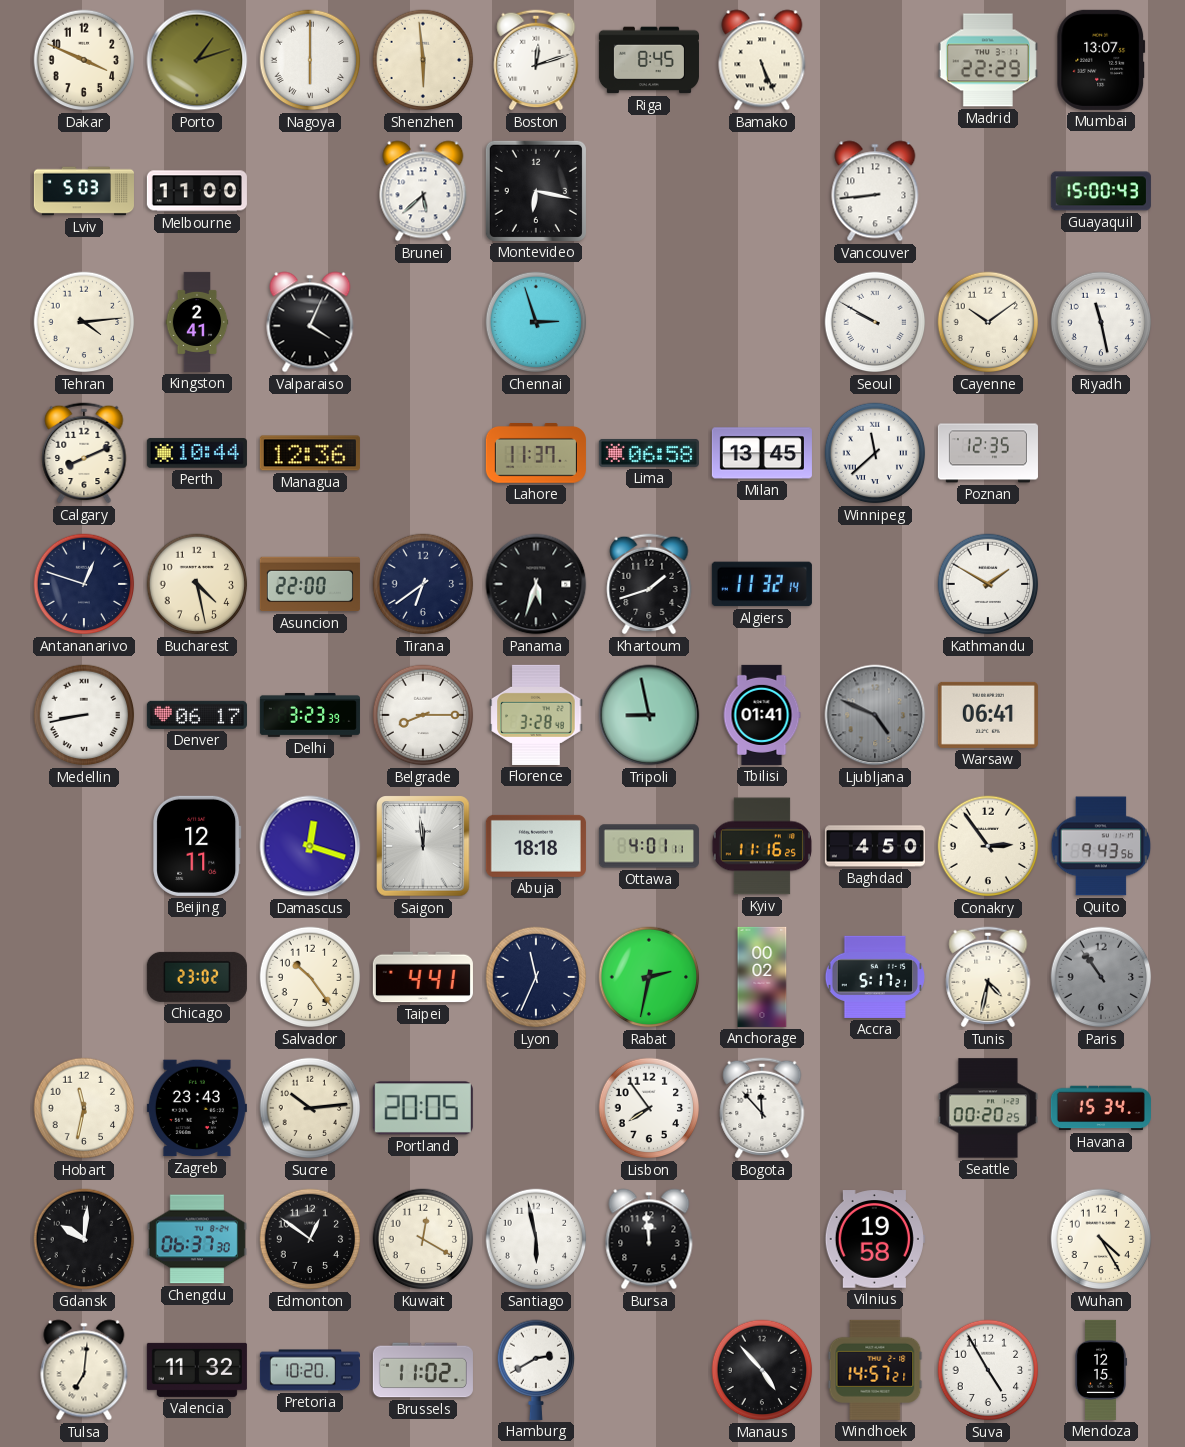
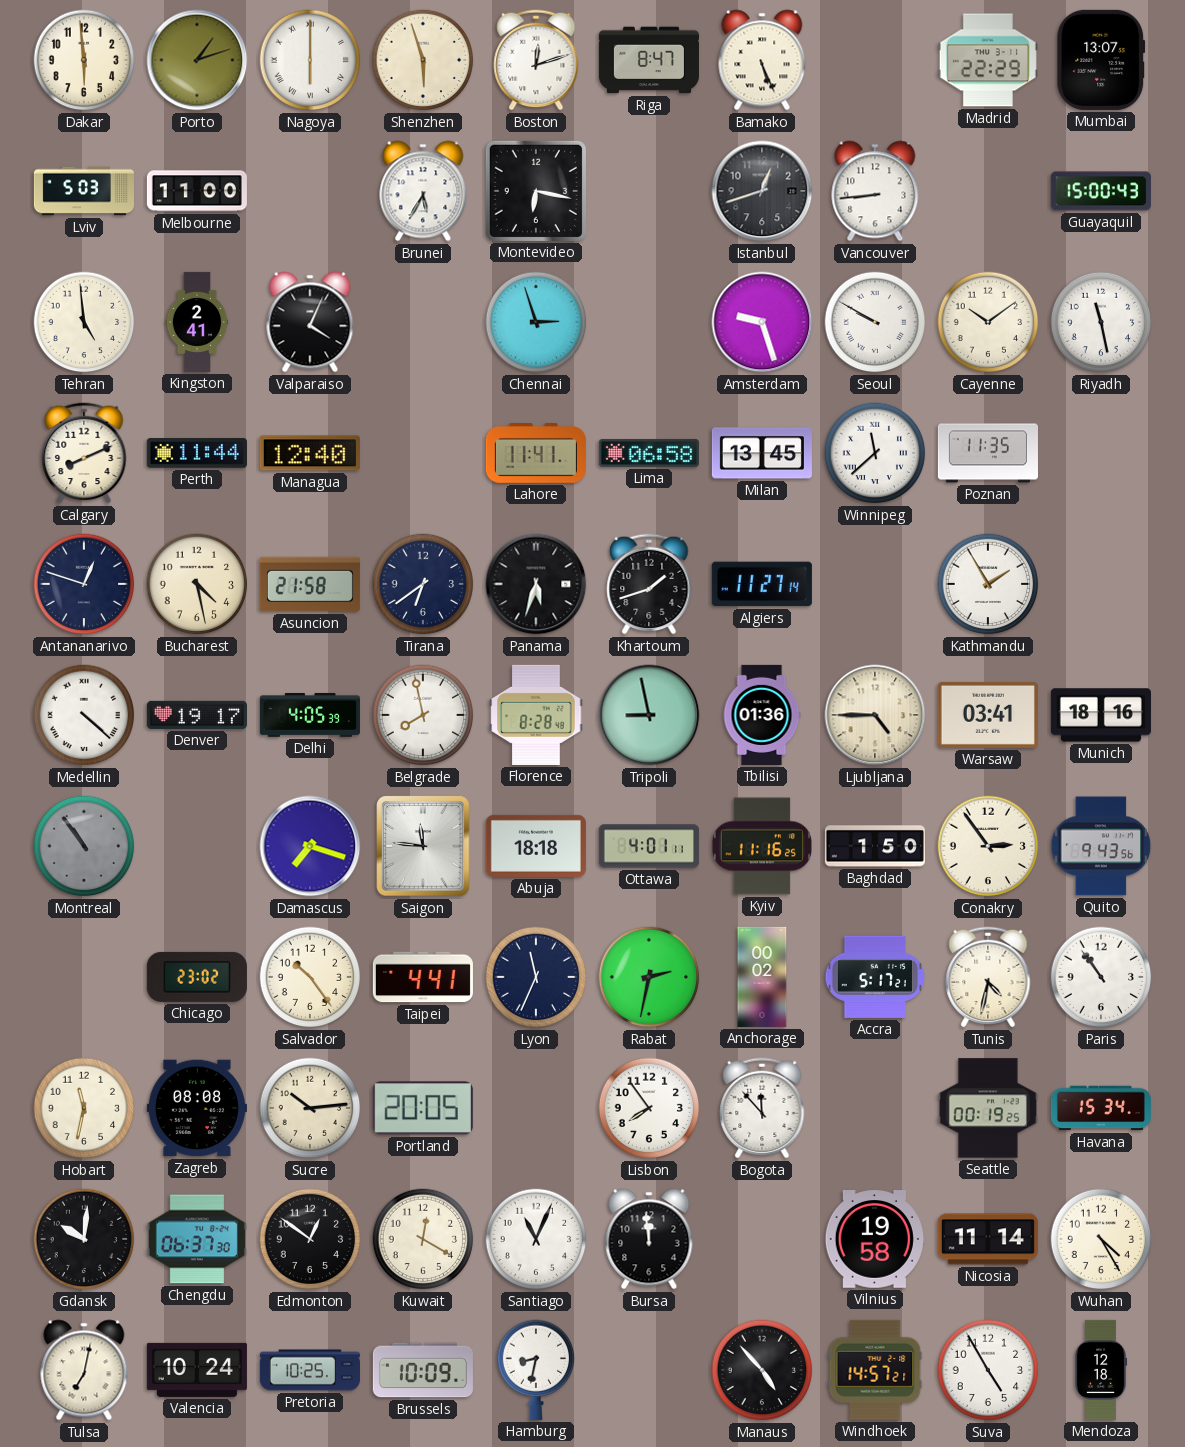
Dakar: 3:49 -> 5:59
Shenzhen: 5:59 -> 5:57
Riga: 8:45 -> 8:47
Brunei: 5:38 -> 5:35
Istanbul: none -> 12:42
Tehran: 4:14 -> 4:59
Amsterdam: none -> 9:27
Perth: 10:44 -> 11:44
Managua: 12:36 -> 12:40
Lahore: 11:37 -> 11:41
Poznan: 12:35 -> 11:35
Asuncion: 22:00 -> 21:58
Algiers: 11:32 -> 11:27
Kathmandu: 1:50 -> 1:55
Medellin: 8:43 -> 4:22
Denver: 06:17 -> 19:17
Delhi: 3:23 -> 4:05
Belgrade: 8:15 -> 7:58
Florence: 3:28 -> 8:28
Tbilisi: 01:41 -> 01:36
Ljubljana: 4:49 -> 4:45
Ljubljana dial: grey -> cream
Warsaw: 06:41 -> 03:41
Munich: none -> 18:16
Montreal: none -> 10:54
Beijing: 12:11 -> none
Damascus: 12:18 -> 7:18
Saigon: 11:59 -> 11:46
Baghdad: 4:50 -> 1:50
Paris dial: grey -> white
Zagreb: 23:43 -> 08:08
Seattle: 00:20 -> 00:19
Santiago: 5:58 -> 11:04
Nicosia: none -> 11:14
Tulsa: 7:01 -> 7:02
Valencia: 11:32 -> 10:24
Pretoria: 10:20 -> 10:25
Brussels: 11:02 -> 10:09
Hamburg: 2:40 -> 8:32
Mendoza: 12:15 -> 12:18
